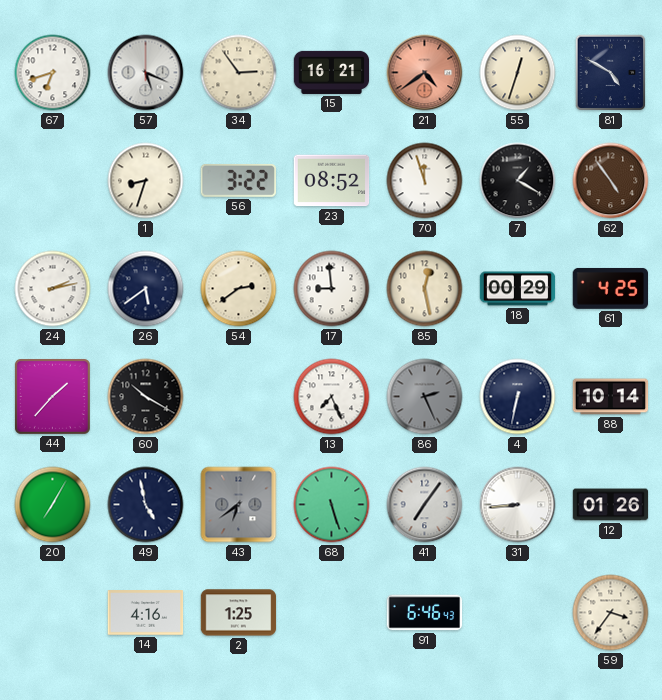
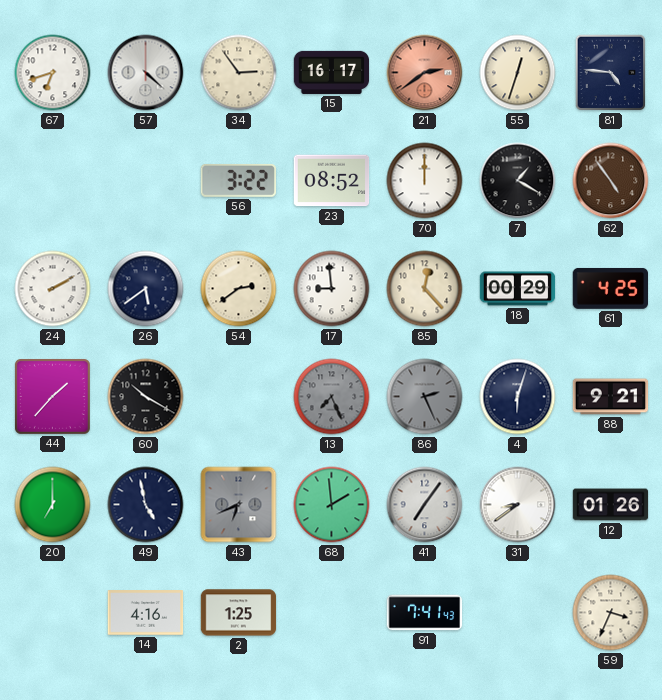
57: 5:19 -> 4:22
15: 16:21 -> 16:17
21: 4:39 -> 2:39
81: 4:50 -> 4:46
1: 8:33 -> none
70: 11:57 -> 12:00
24: 2:13 -> 2:10
85: 12:28 -> 12:23
13 dial: white -> grey
4: 6:32 -> 6:03
88: 10:14 -> 9:21
20: 7:05 -> 7:00
43: 6:39 -> 6:41
68: 5:27 -> 1:59
31: 8:44 -> 8:39
91: 6:46 -> 7:41
59: 3:36 -> 3:34
